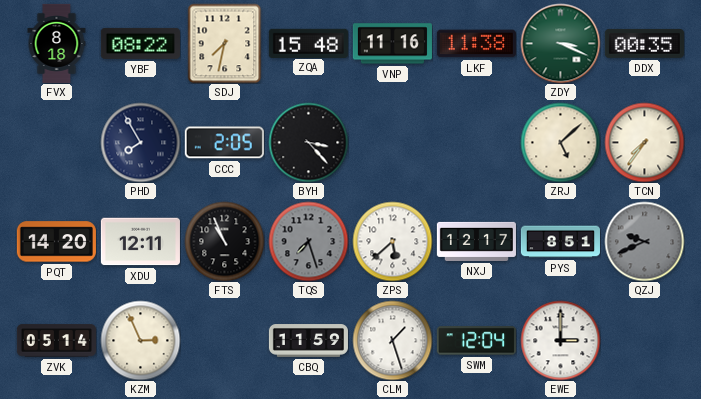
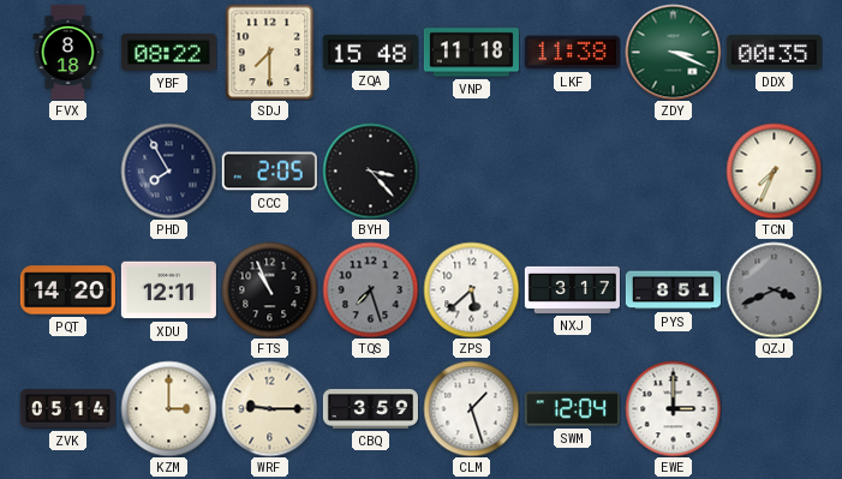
SDJ: 7:32 -> 7:30
VNP: 11:16 -> 11:18
ZRJ: 5:08 -> none
TCN: 7:36 -> 7:34
NXJ: 12:17 -> 3:17
QZJ: 9:41 -> 3:41
KZM: 2:56 -> 3:00
WRF: none -> 9:15
CBQ: 11:59 -> 3:59
